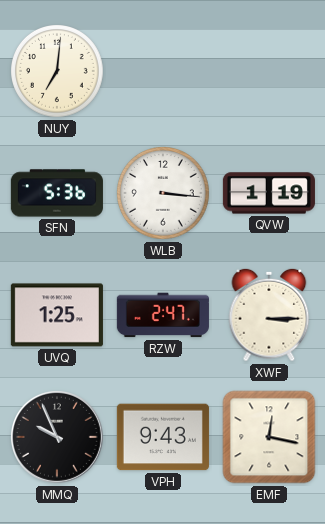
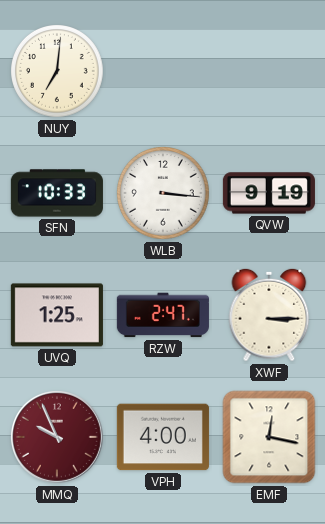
SFN: 5:36 -> 10:33
QVW: 1:19 -> 9:19
MMQ dial: black -> burgundy
VPH: 9:43 -> 4:00
